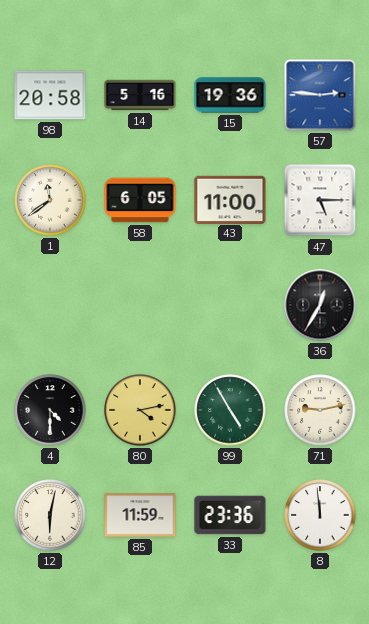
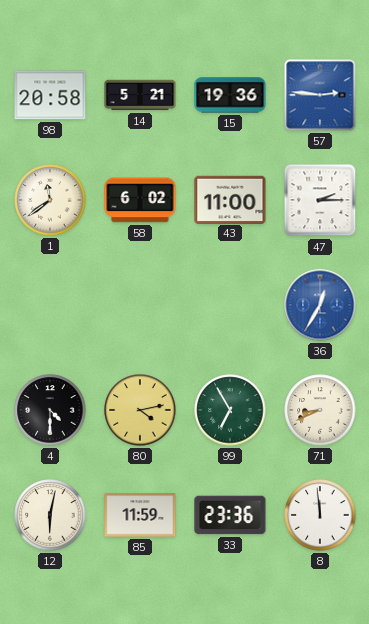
14: 5:16 -> 5:21
58: 6:05 -> 6:02
47: 5:15 -> 2:15
36 dial: black -> blue
99: 4:55 -> 6:55
71: 9:13 -> 8:41
